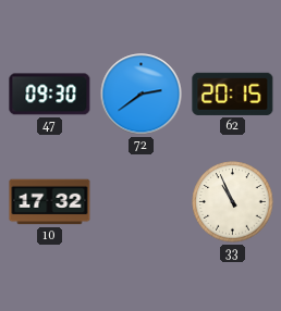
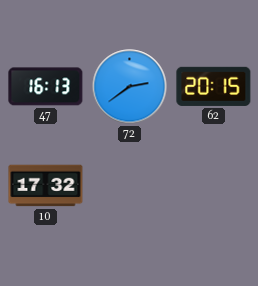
47: 09:30 -> 16:13
33: 10:56 -> none
